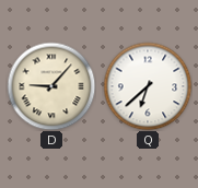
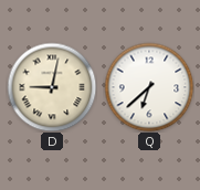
D: 9:07 -> 9:02
